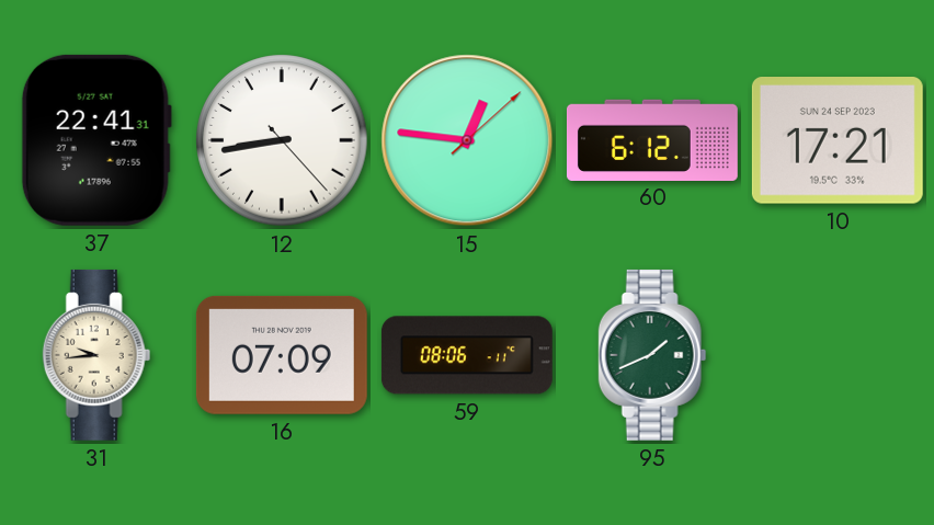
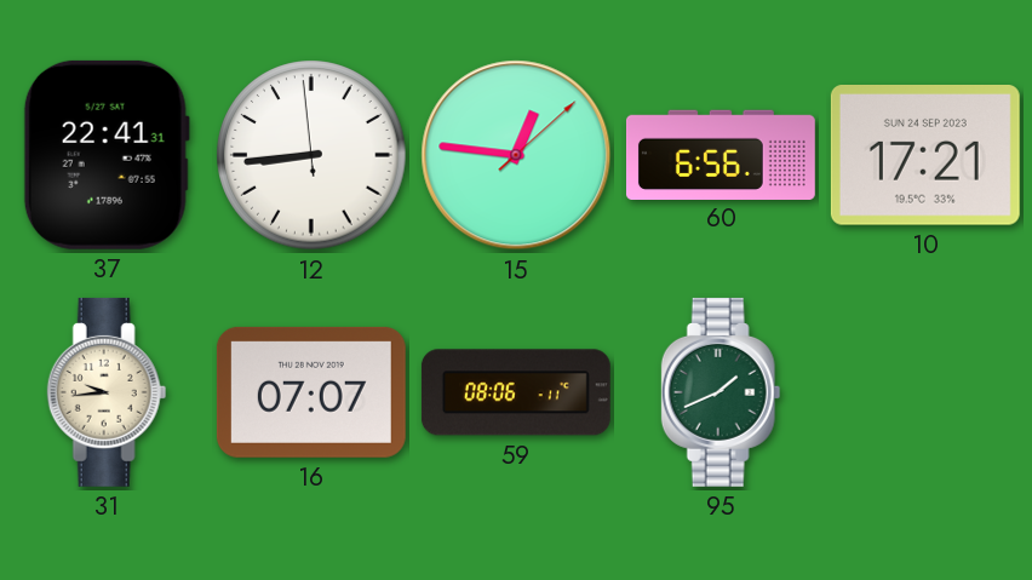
12: 8:43:23 -> 8:43:59
60: 6:12 -> 6:56
16: 07:09 -> 07:07
